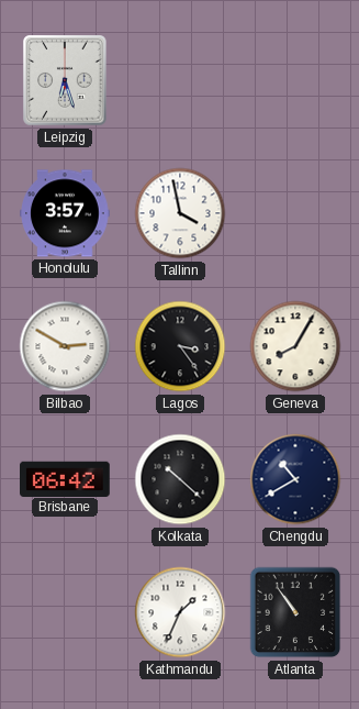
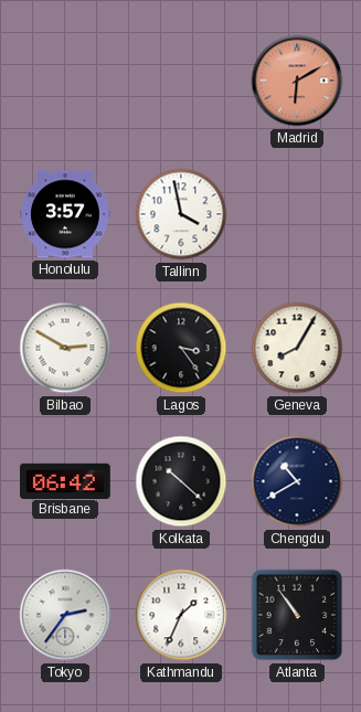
Leipzig: 6:27 -> none
Madrid: none -> 6:10
Tokyo: none -> 2:36
